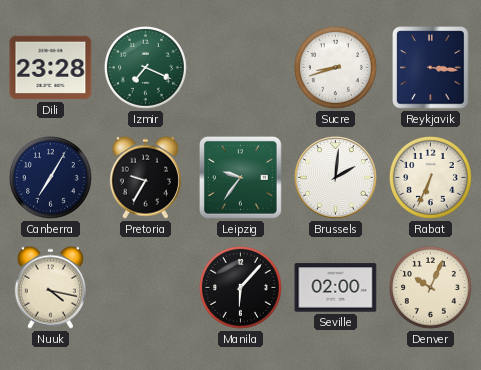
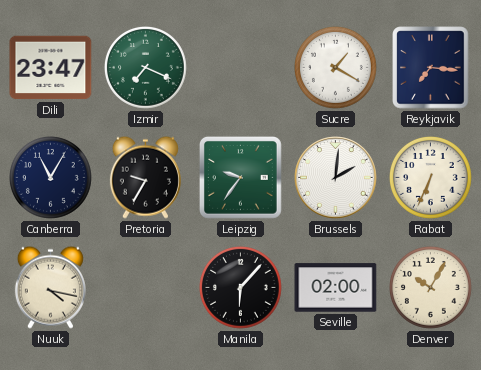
Dili: 23:28 -> 23:47
Sucre: 8:42 -> 1:20
Reykjavik: 3:16 -> 7:16
Canberra: 7:05 -> 11:05
Denver: 10:04 -> 10:05
